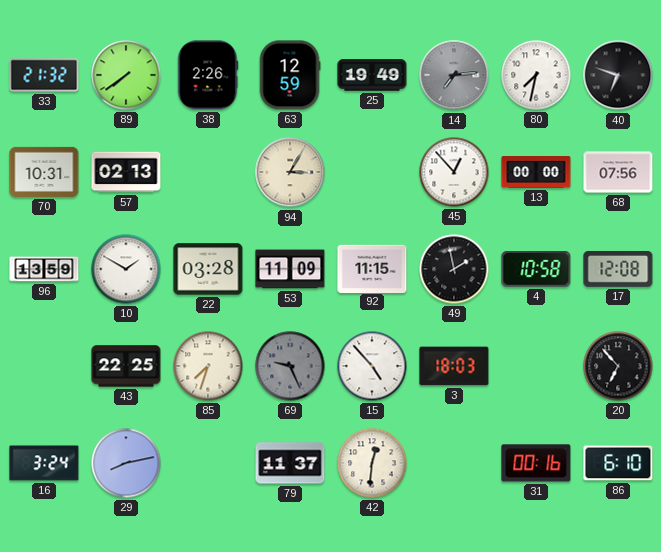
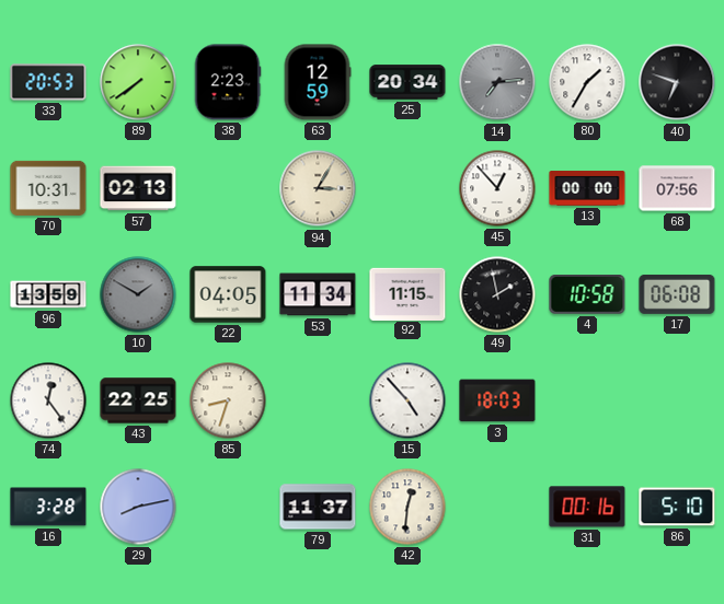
33: 21:32 -> 20:53
38: 2:26 -> 2:23
25: 19:49 -> 20:34
80: 7:32 -> 1:35
10 dial: white -> grey
22: 03:28 -> 04:05
53: 11:09 -> 11:34
17: 12:08 -> 06:08
74: none -> 12:24
85: 7:33 -> 8:33
69: 9:26 -> none
20: 6:53 -> none
16: 3:24 -> 3:28
86: 6:10 -> 5:10
